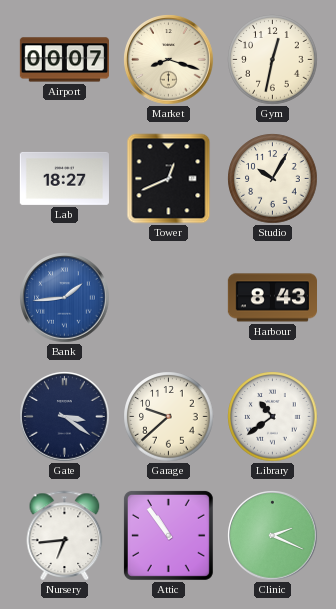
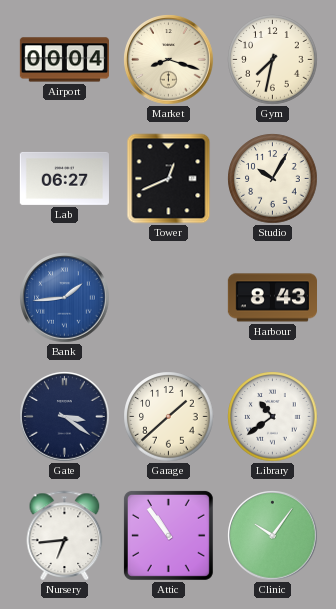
Airport: 00:07 -> 00:04
Gym: 12:32 -> 7:32
Lab: 18:27 -> 06:27
Garage: 9:38 -> 1:38
Clinic: 2:19 -> 10:06
